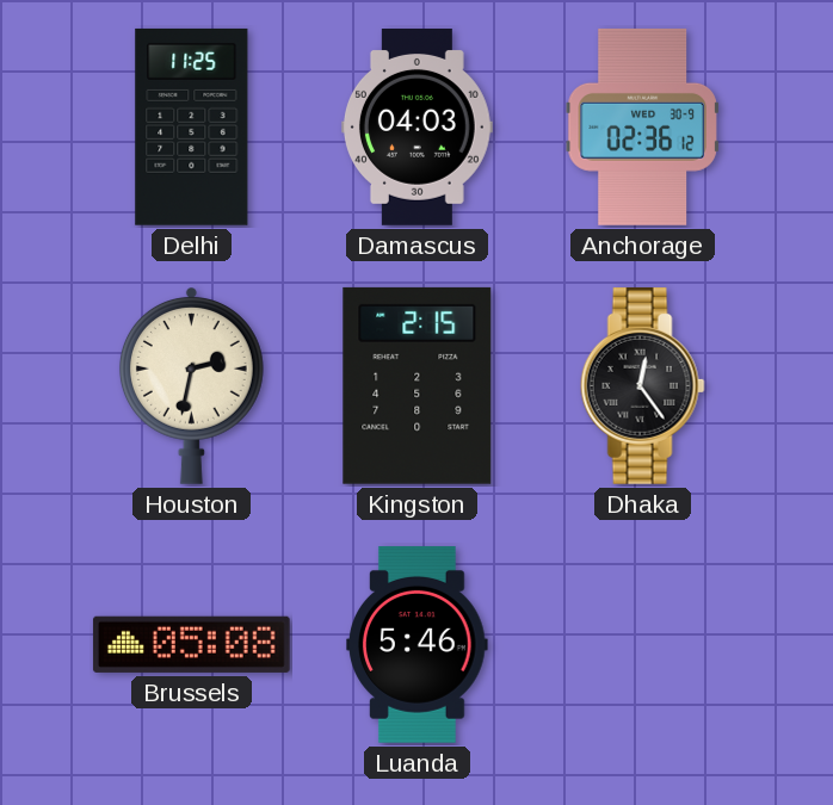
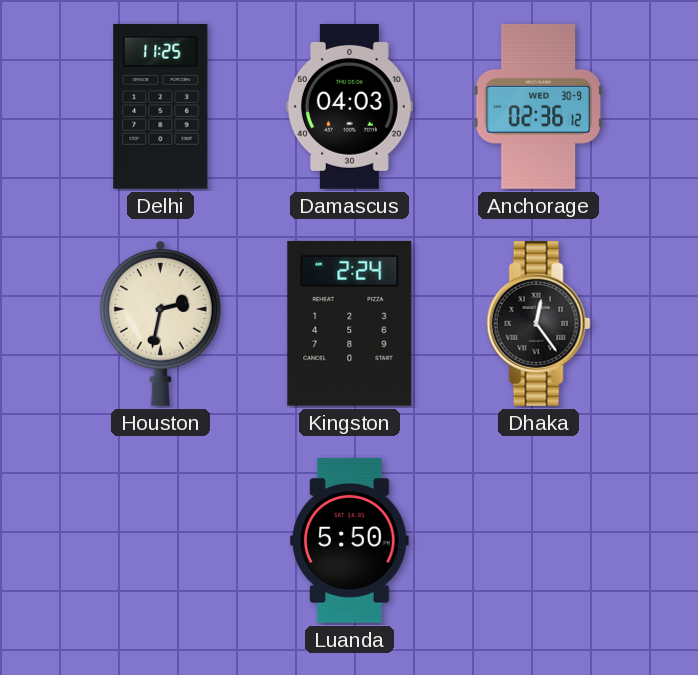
Kingston: 2:15 -> 2:24
Brussels: 05:08 -> none
Luanda: 5:46 -> 5:50
